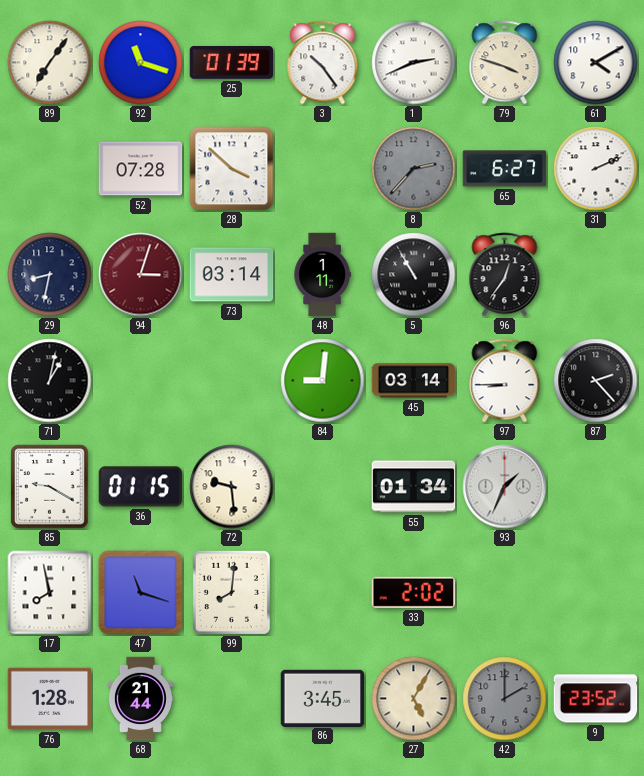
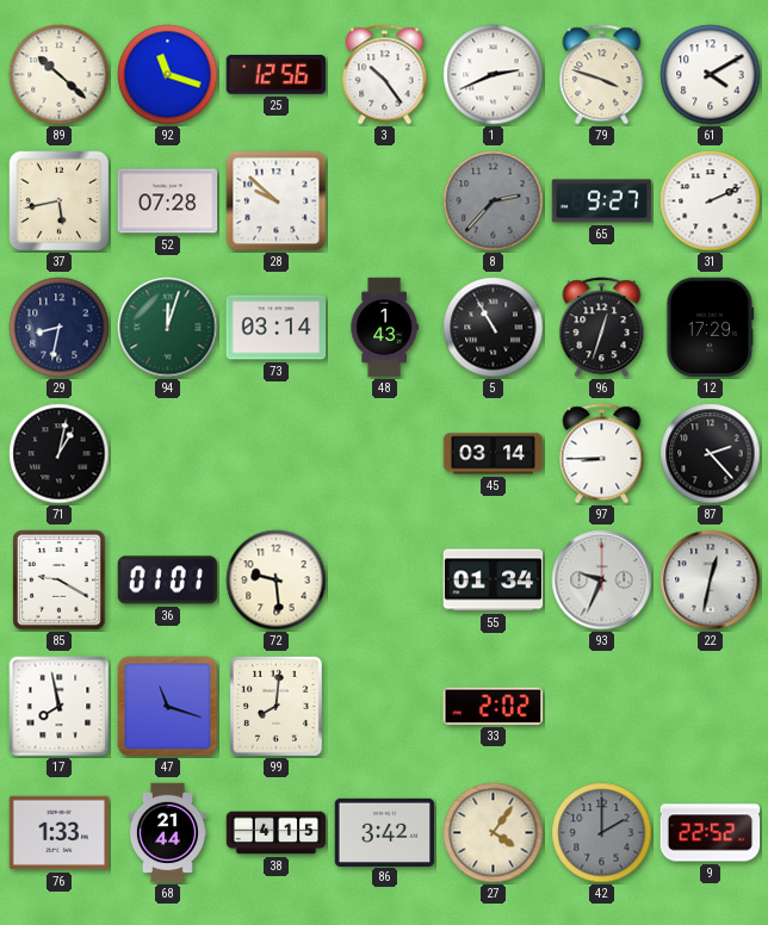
89: 7:06 -> 10:22
25: 01:39 -> 12:56
37: none -> 5:43
28: 3:52 -> 9:52
65: 6:27 -> 9:27
94: 3:03 -> 12:03
94 dial: burgundy -> green
48: 1:11 -> 1:43
96: 12:36 -> 12:33
12: none -> 17:29
84: 9:01 -> none
36: 01:15 -> 01:01
93: 1:34 -> 9:34
22: none -> 12:32
76: 1:28 -> 1:33
38: none -> 4:15
86: 3:45 -> 3:42
27: 5:05 -> 4:06
9: 23:52 -> 22:52
